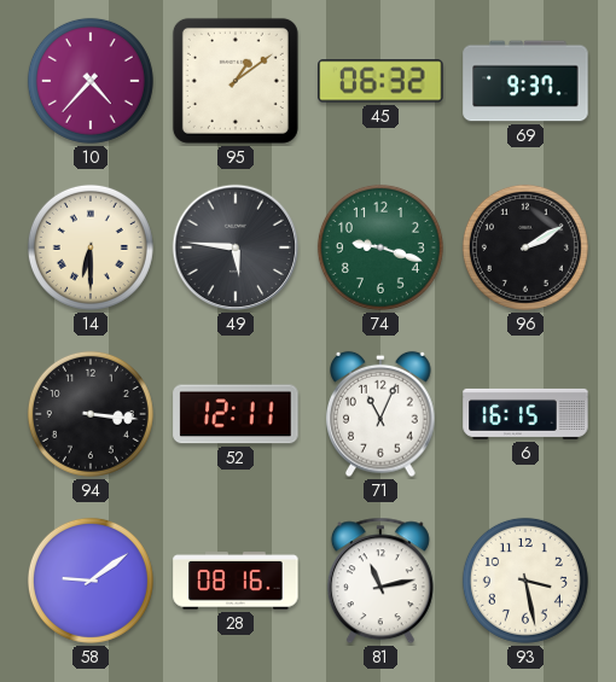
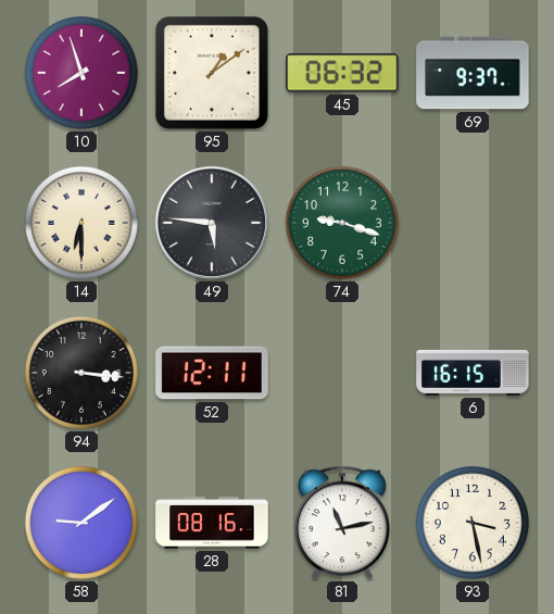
10: 4:37 -> 7:57
96: 2:10 -> none
71: 11:04 -> none
